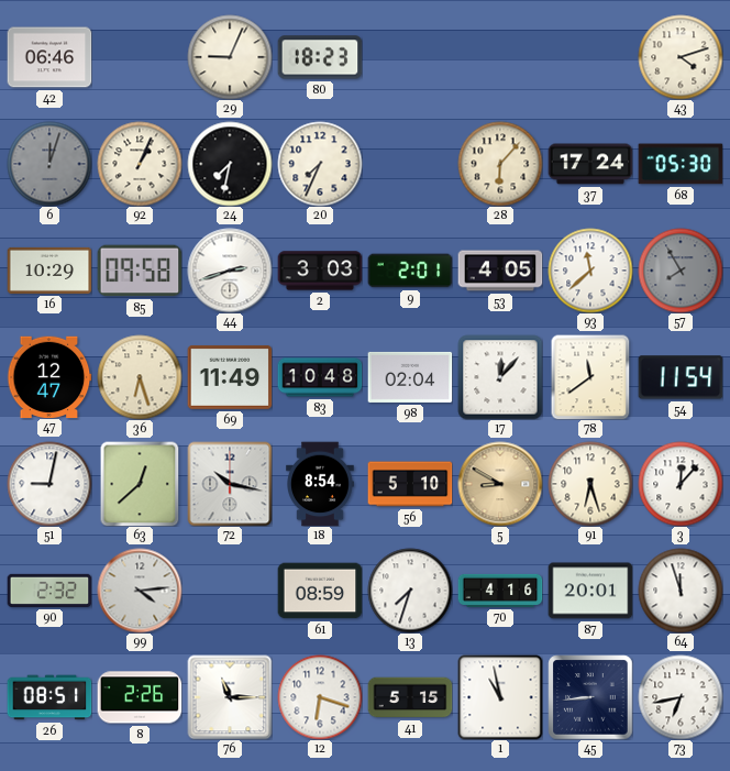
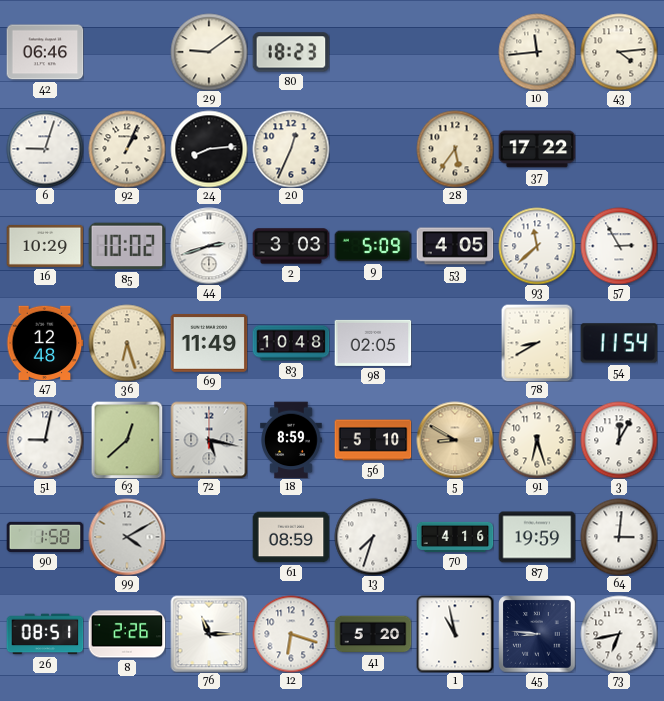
29: 9:04 -> 9:09
10: none -> 11:44
43: 4:12 -> 4:14
6: 12:03 -> 9:03
6 dial: grey -> white
24: 7:32 -> 8:14
20: 7:34 -> 12:34
28: 6:07 -> 5:36
37: 17:24 -> 17:22
68: 05:30 -> none
85: 09:58 -> 10:02
9: 2:01 -> 5:09
57: 7:55 -> 2:55
57 dial: grey -> white
47: 12:47 -> 12:48
98: 02:04 -> 02:05
17: 12:07 -> none
78: 11:39 -> 8:40
72: 10:17 -> 5:17
18: 8:54 -> 8:59
3: 12:07 -> 12:05
90: 2:32 -> 1:58
99: 4:14 -> 4:10
87: 20:01 -> 19:59
64: 11:57 -> 3:01
41: 5:15 -> 5:20
45: 8:44 -> 8:46
